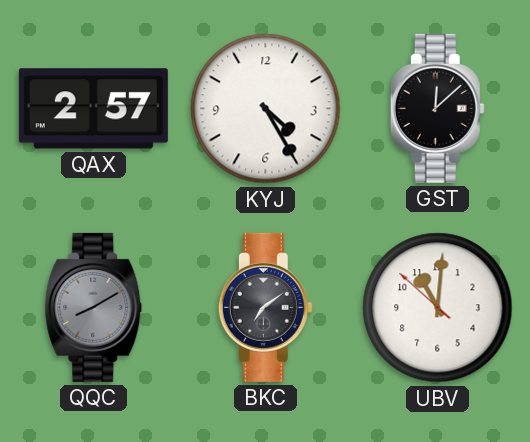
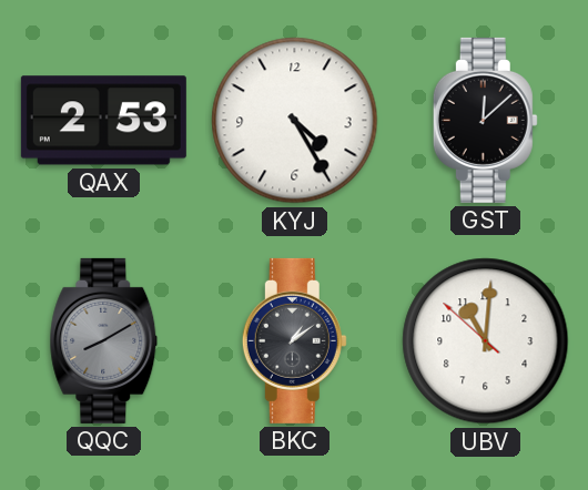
QAX: 2:57 -> 2:53
BKC: 7:09 -> 1:09
